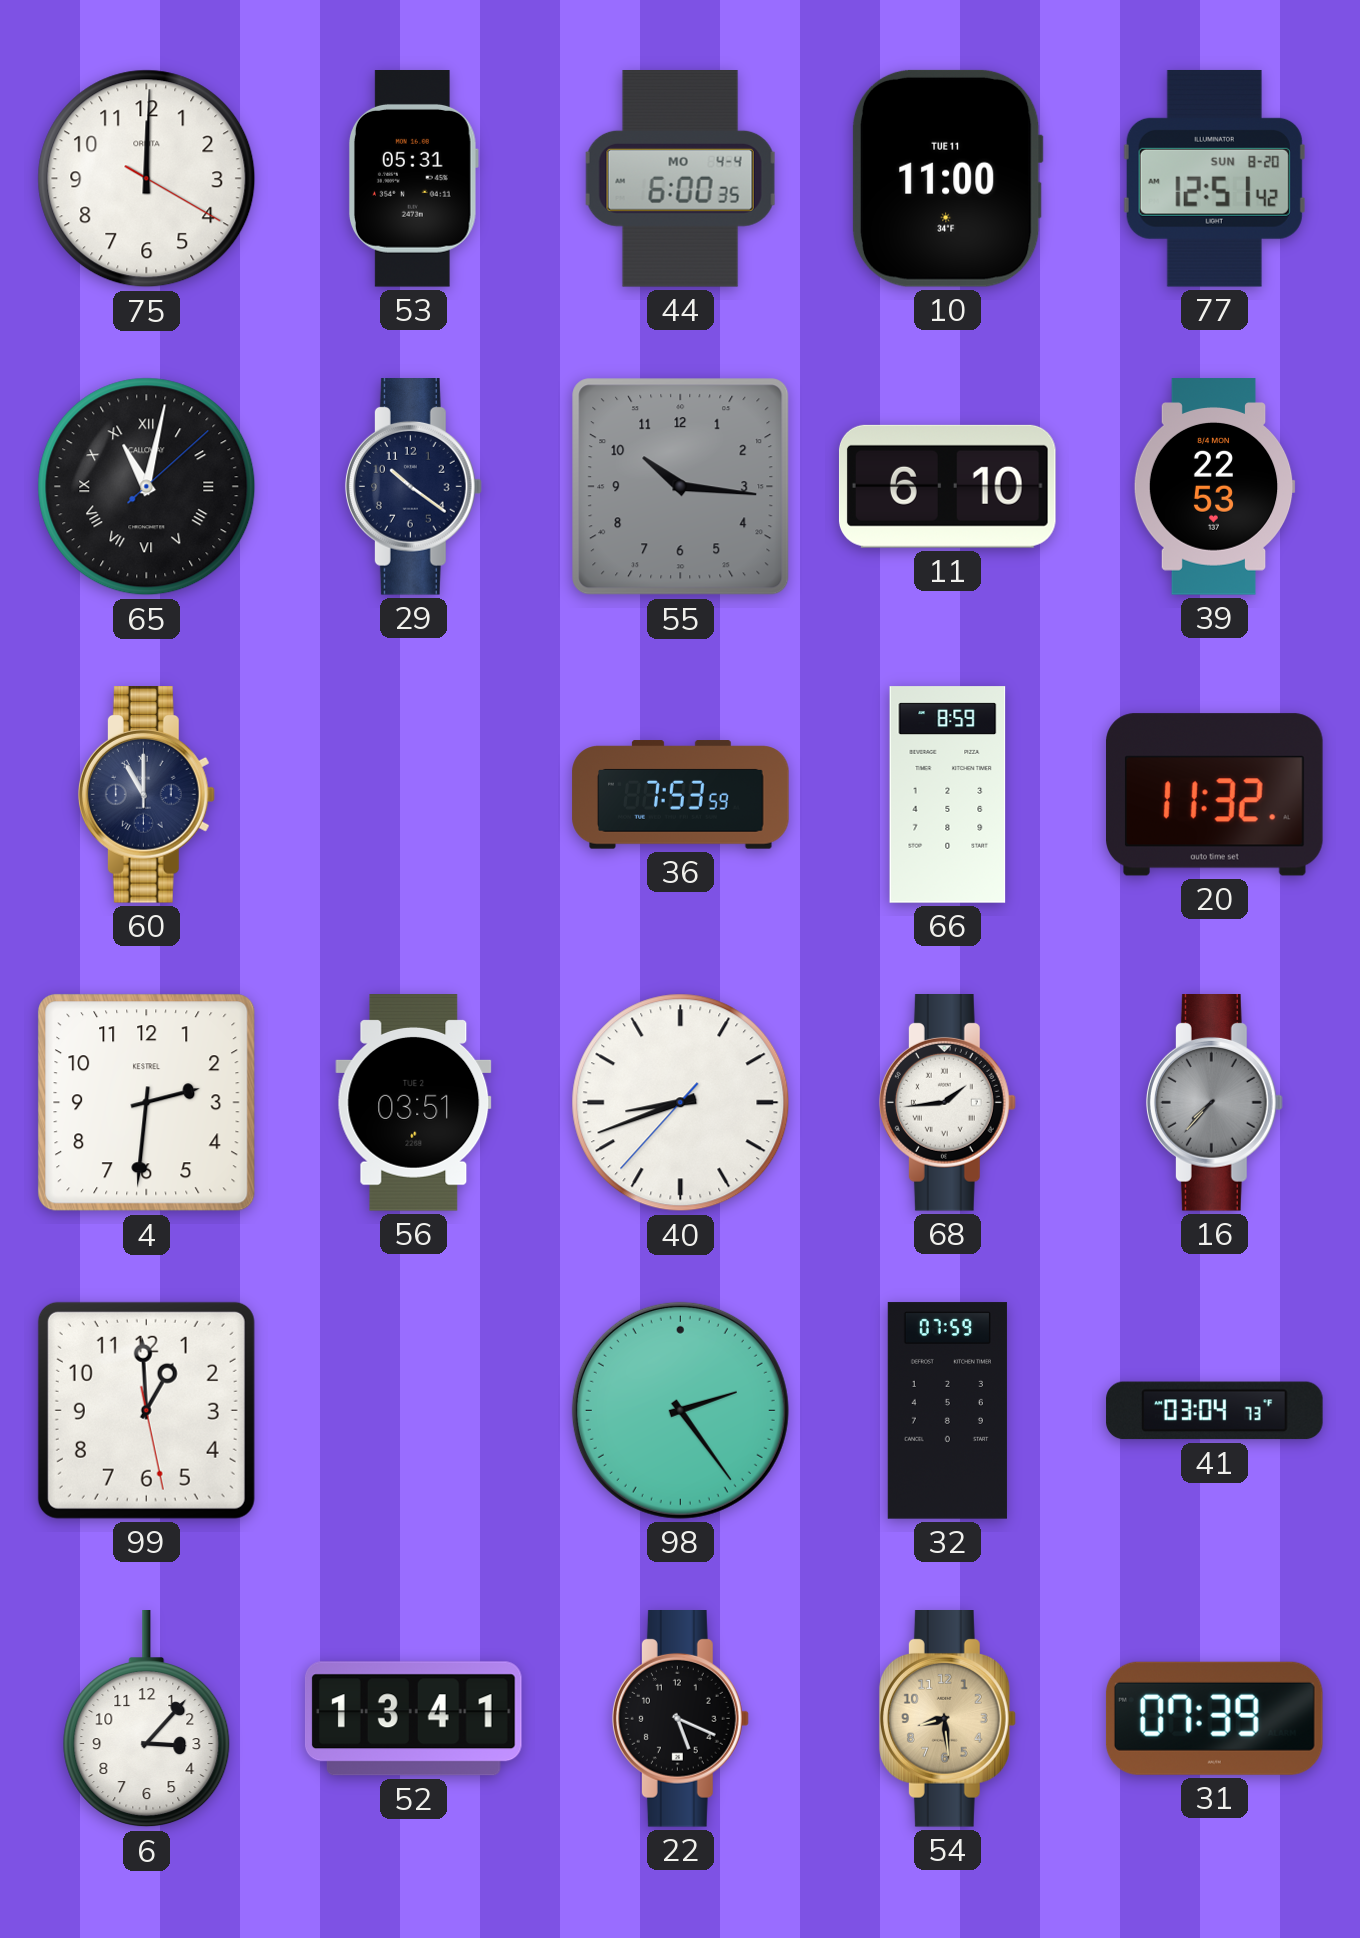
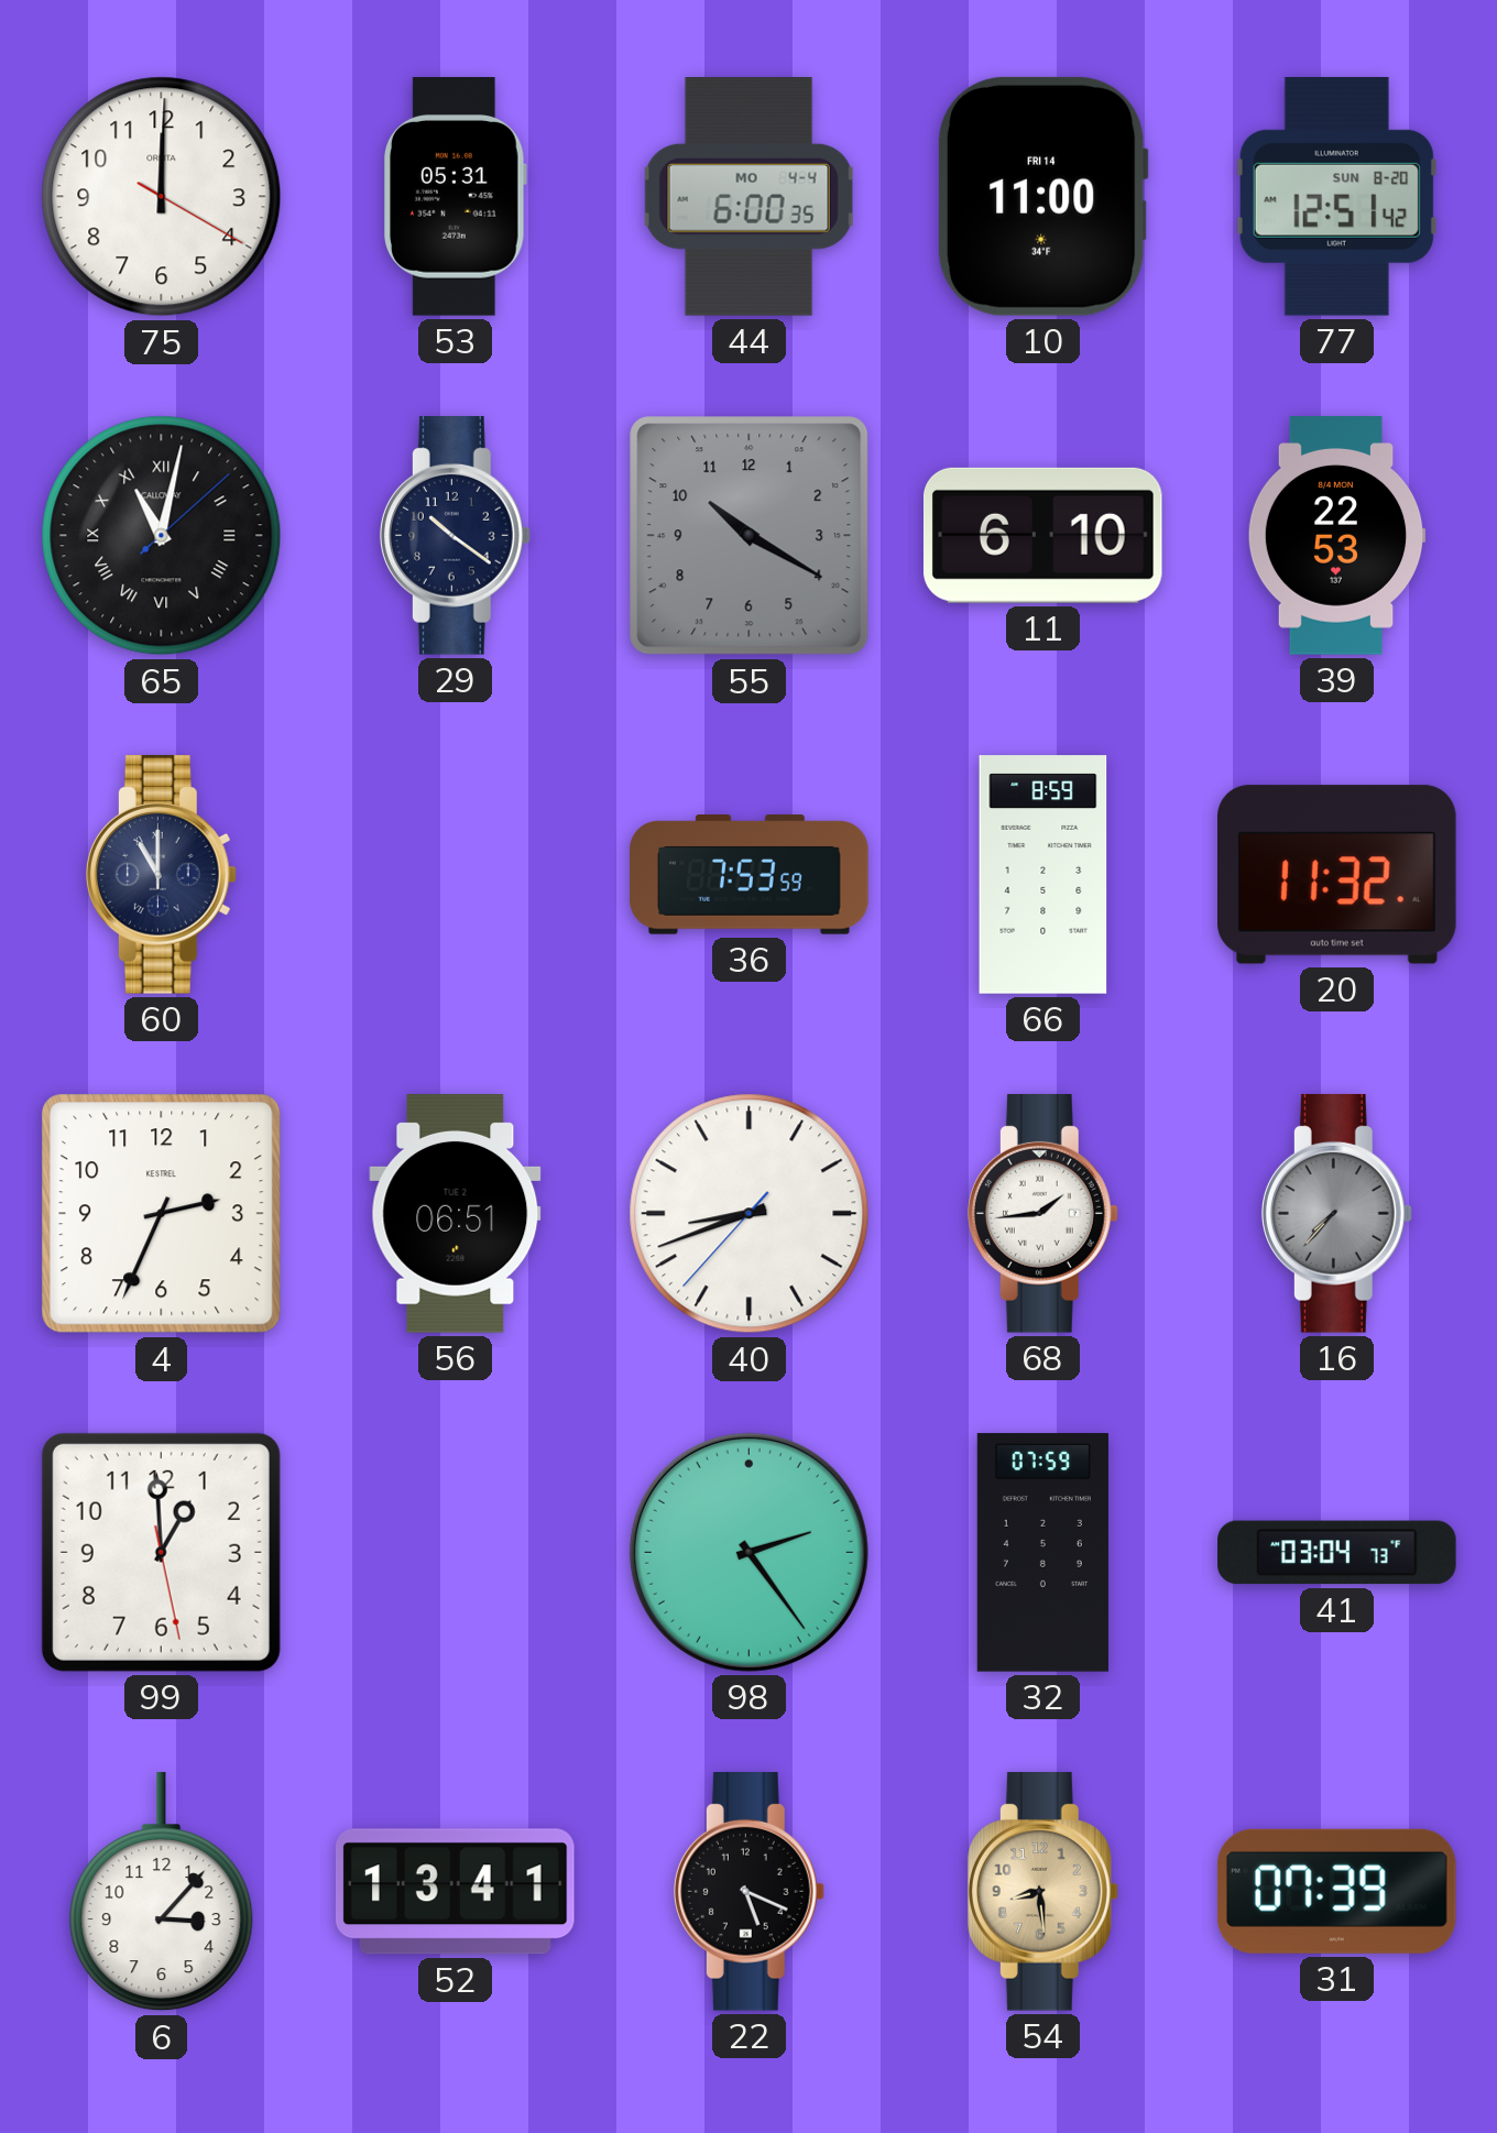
10 date: TUE 11 -> FRI 14
55: 10:16 -> 10:20
4: 2:31 -> 2:34
56: 03:51 -> 06:51
